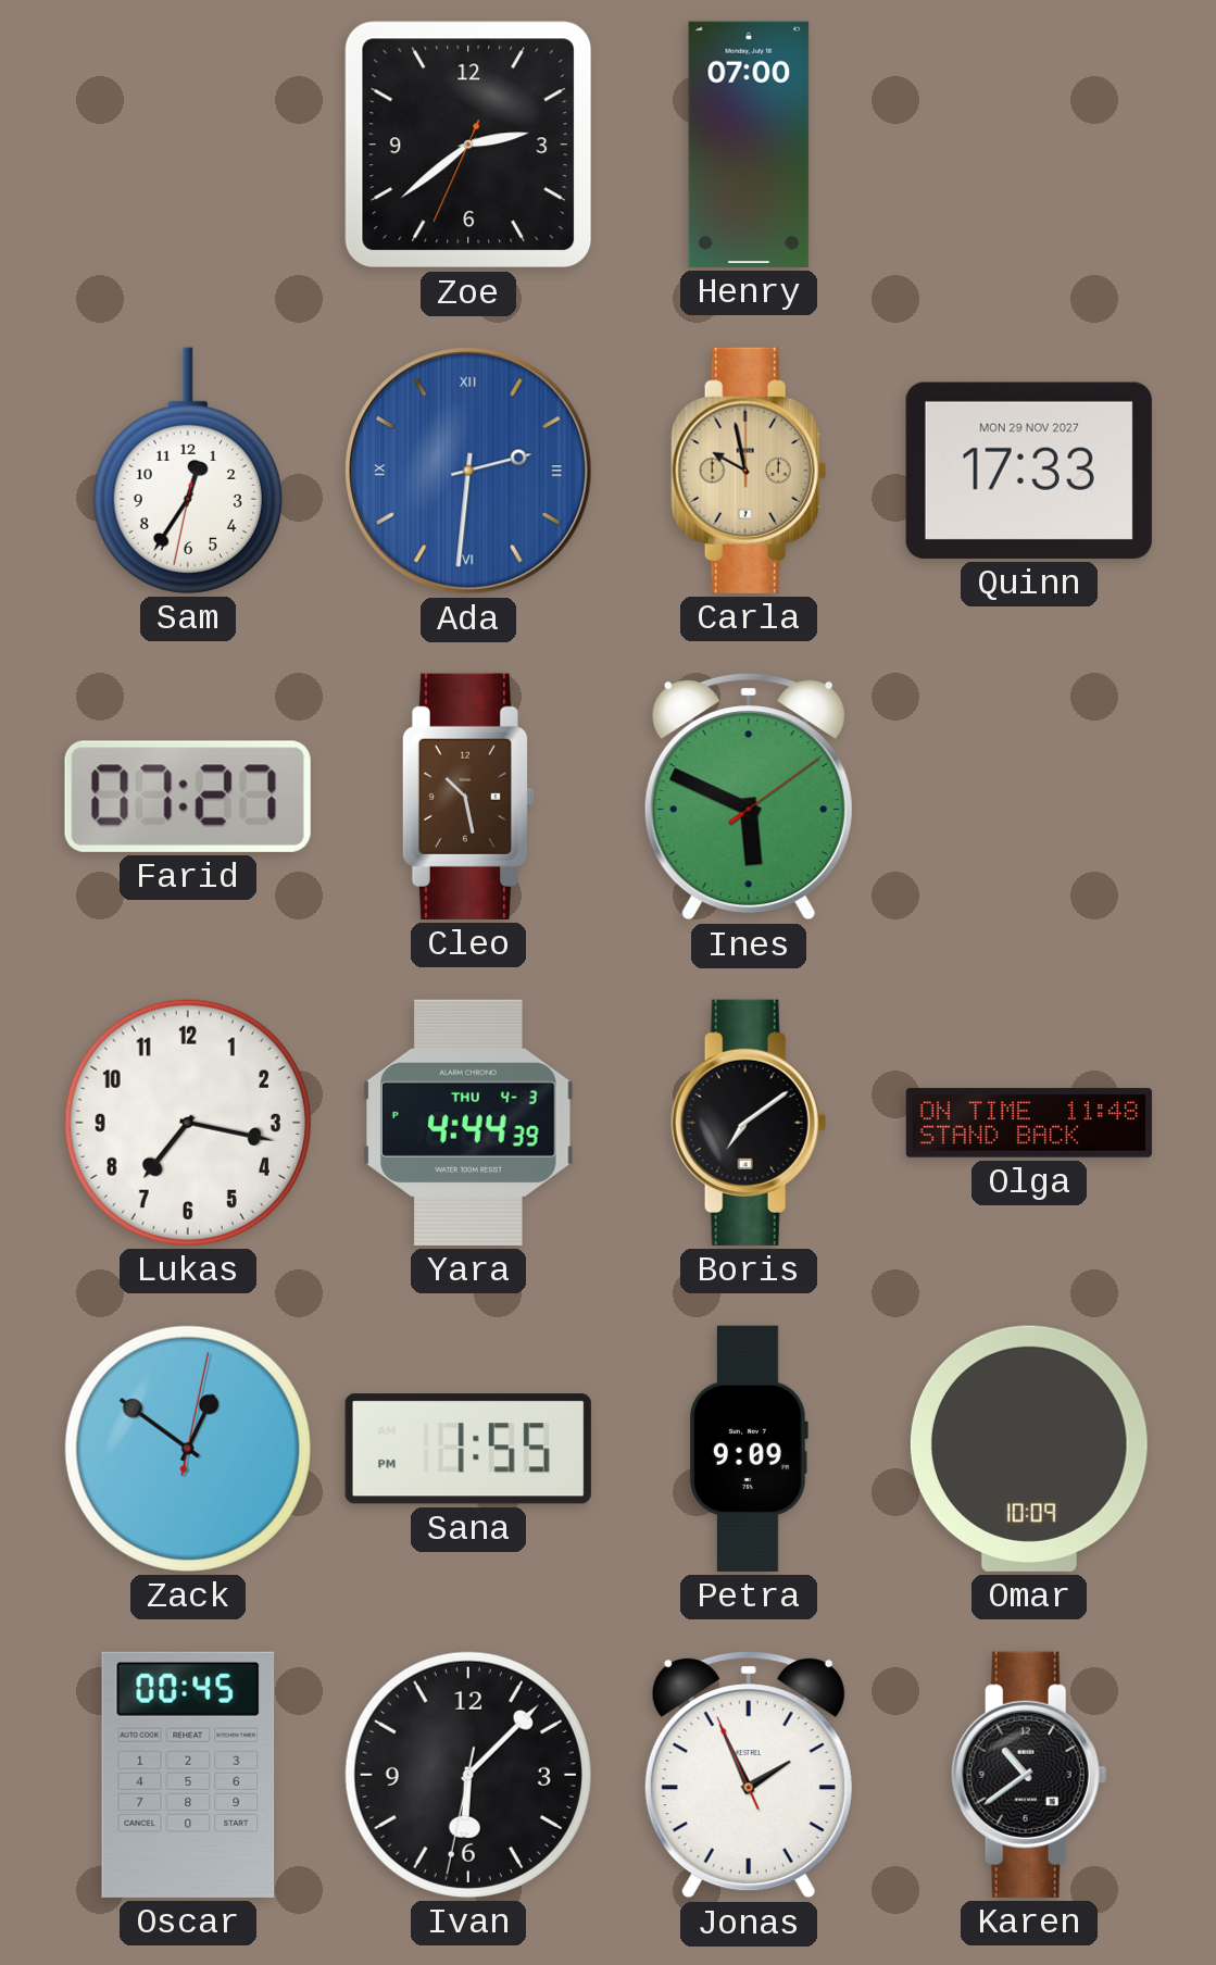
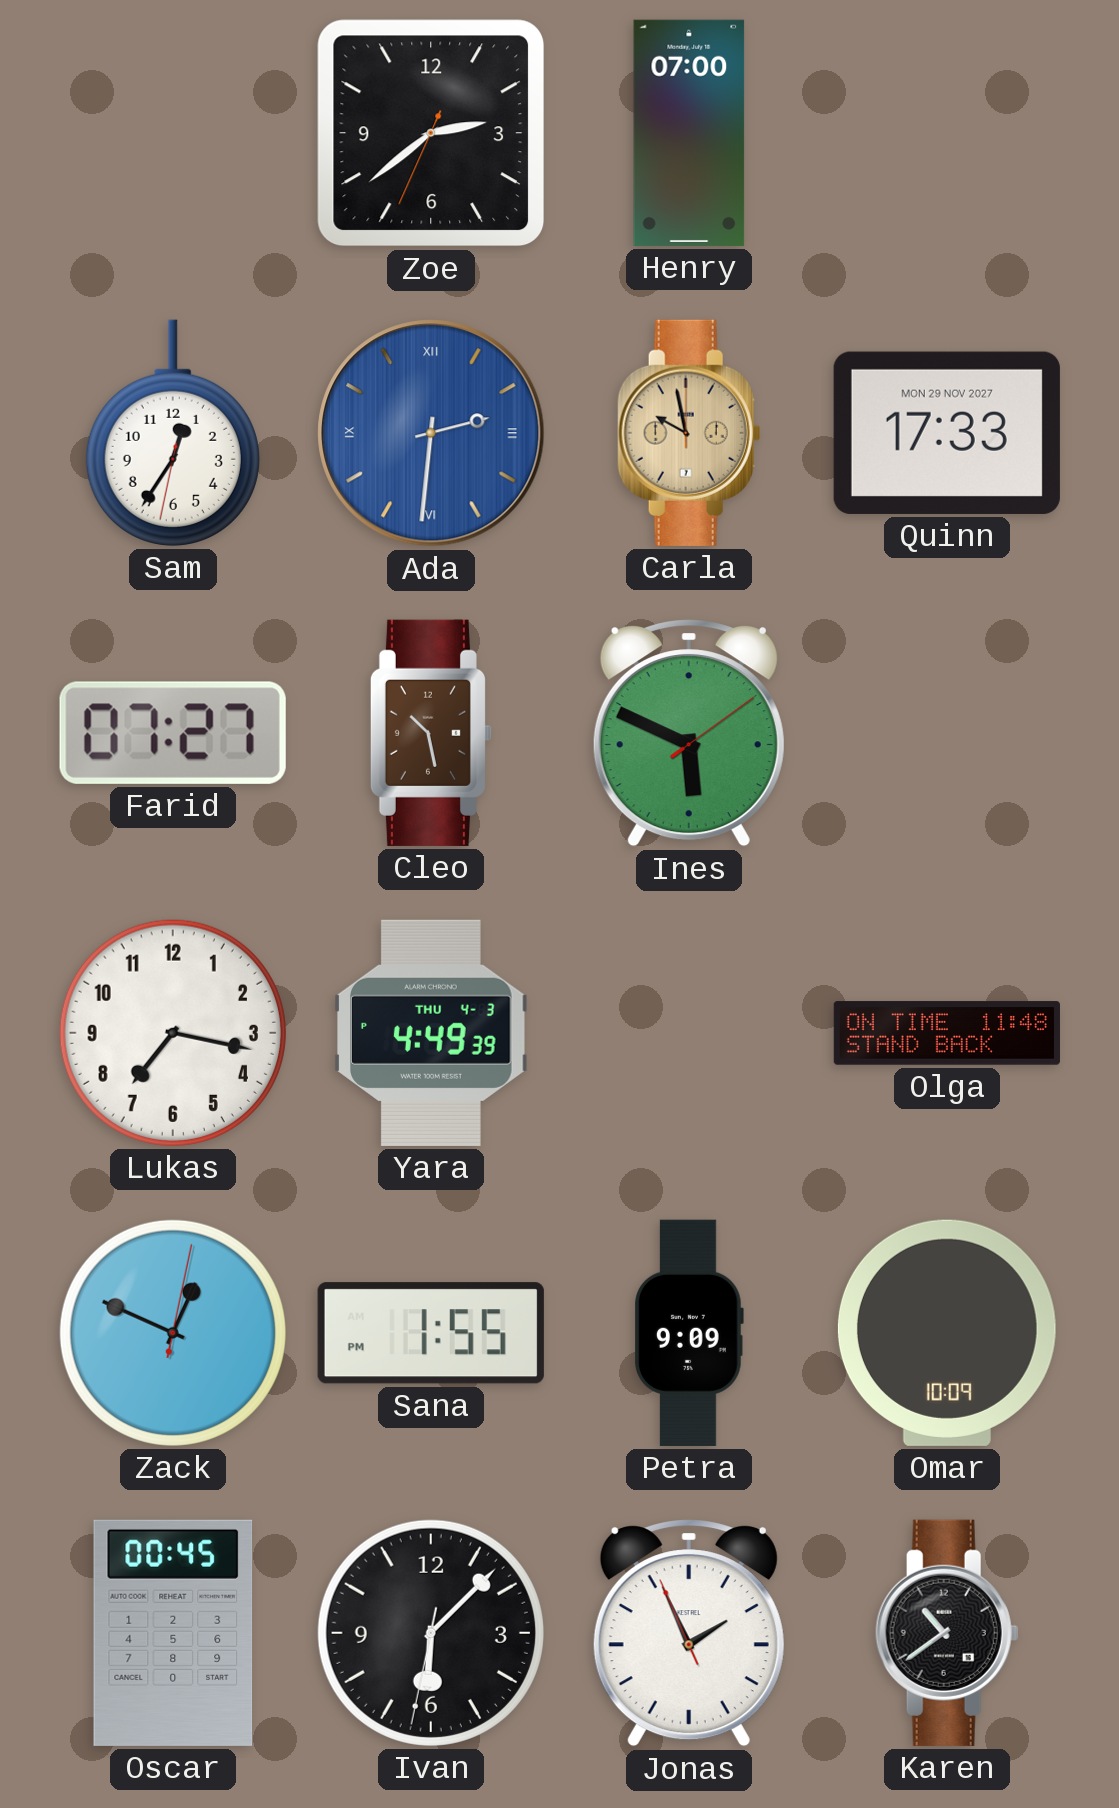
Yara: 4:44 -> 4:49
Boris: 7:09 -> none
Zack: 12:51 -> 12:49
